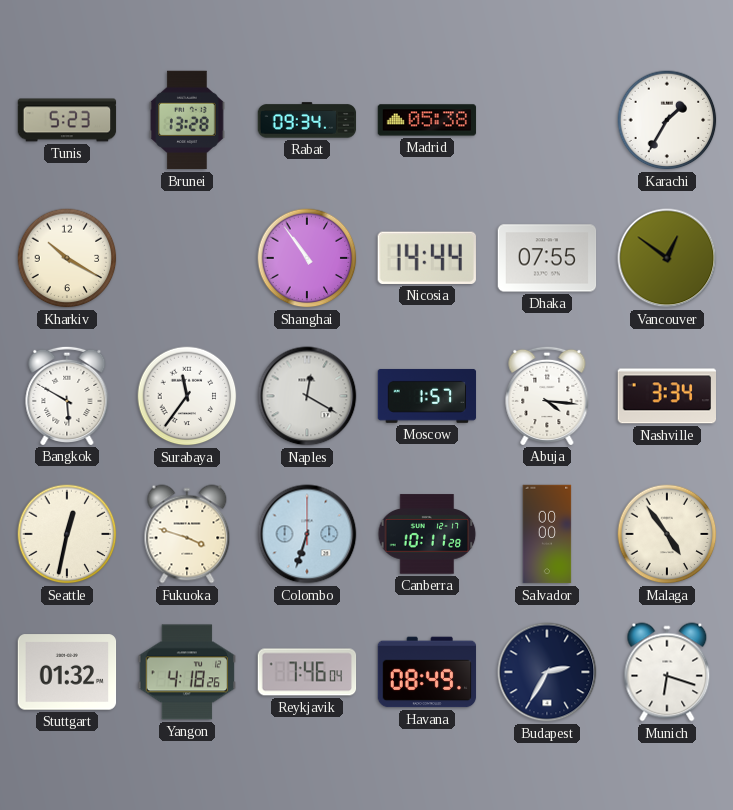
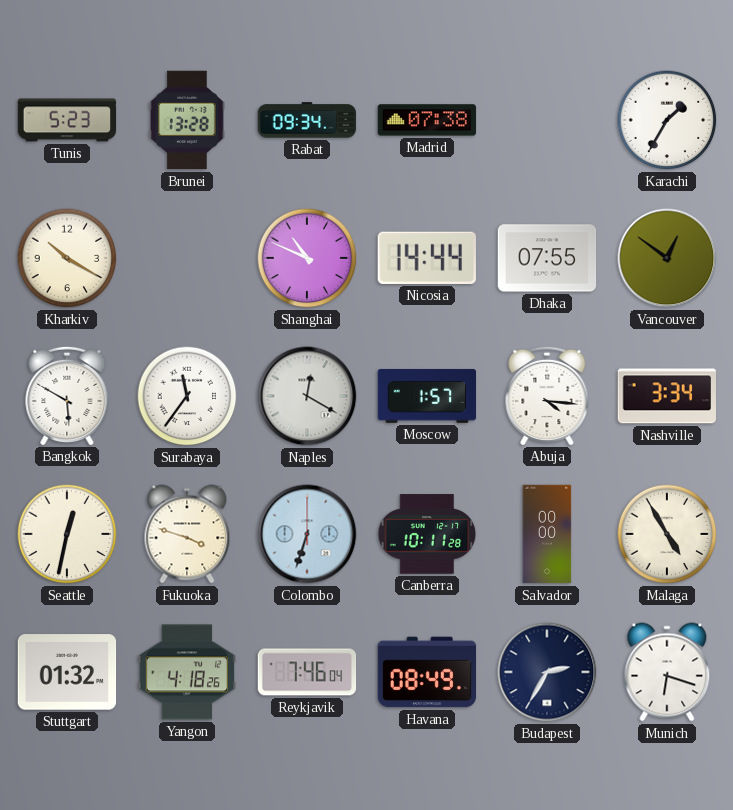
Madrid: 05:38 -> 07:38
Shanghai: 10:54 -> 10:49
Malaga: 4:54 -> 4:55
